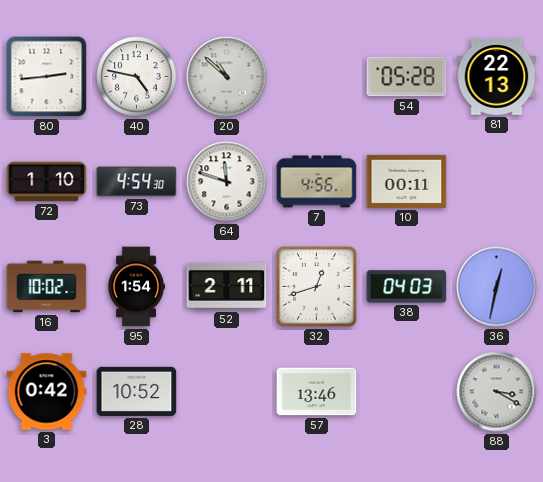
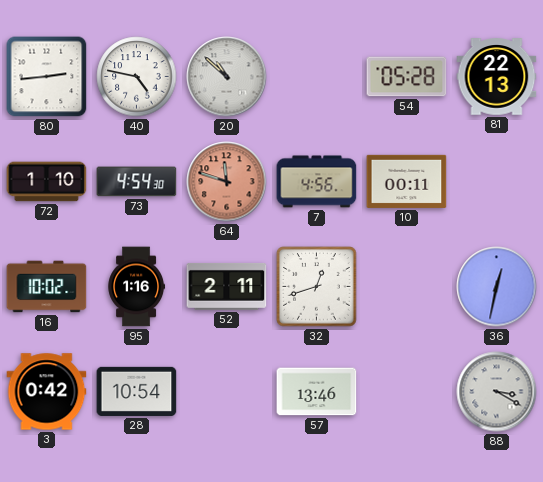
64 dial: white -> salmon
95: 1:54 -> 1:16
38: 04:03 -> none
28: 10:52 -> 10:54
